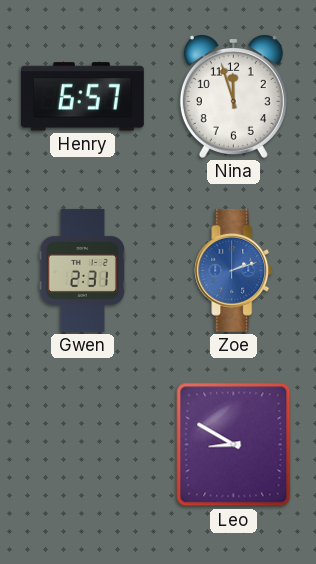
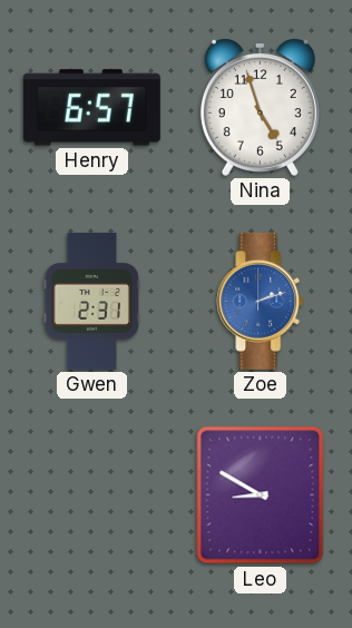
Nina: 11:57 -> 4:57
